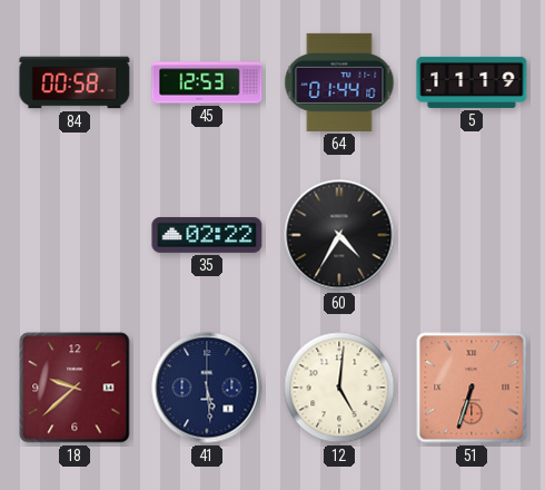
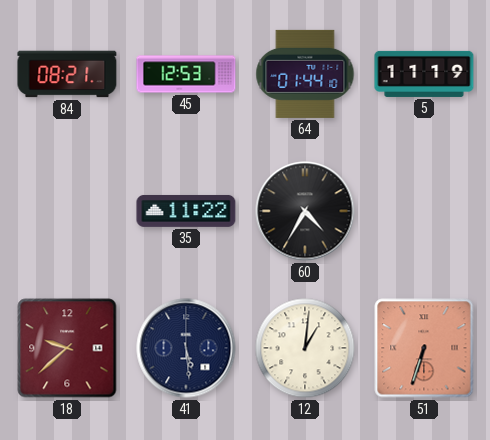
84: 00:58 -> 08:21
35: 02:22 -> 11:22
12: 5:01 -> 1:01
